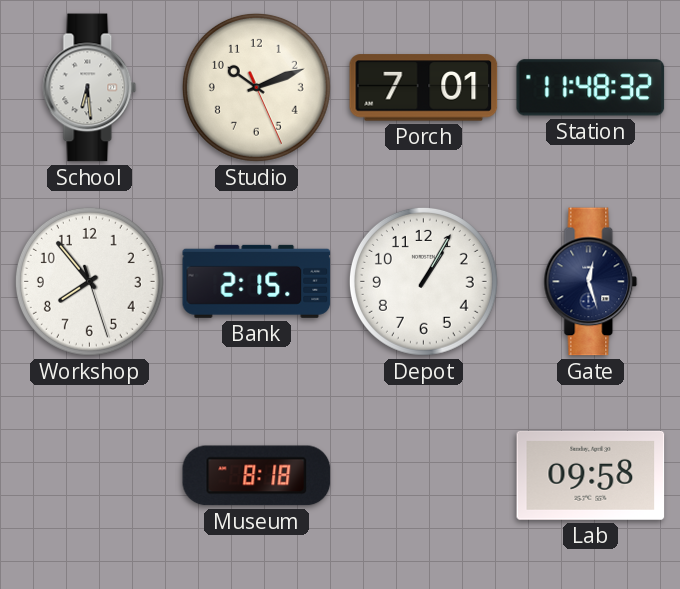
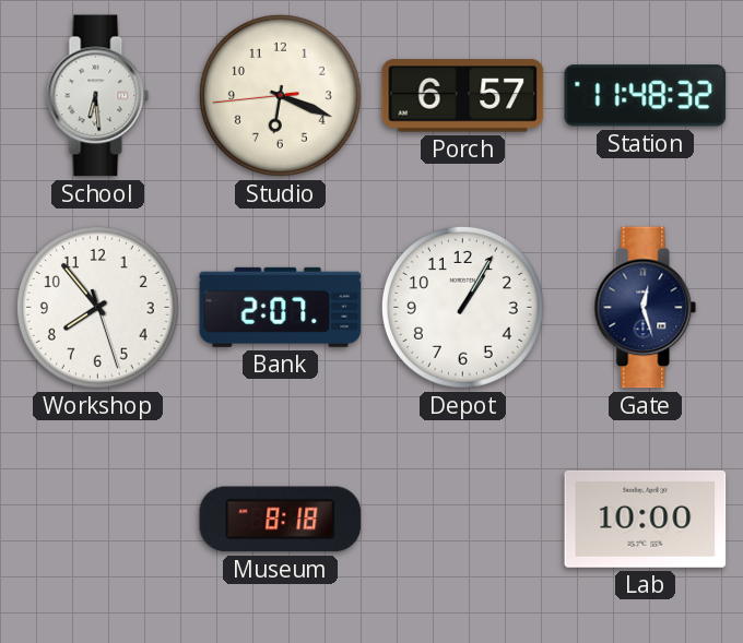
Studio: 10:11 -> 6:18
Porch: 7:01 -> 6:57
Bank: 2:15 -> 2:07
Lab: 09:58 -> 10:00
